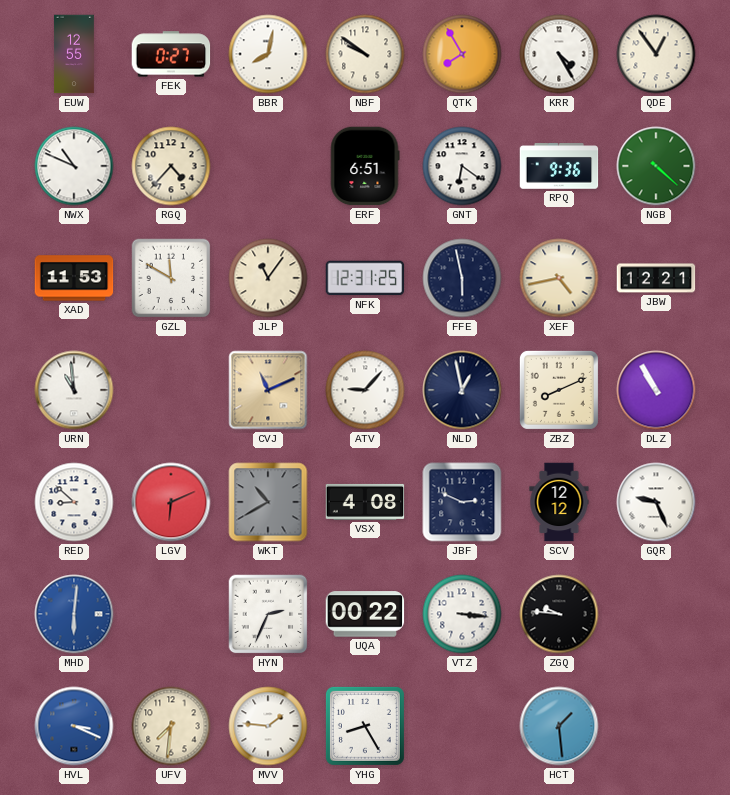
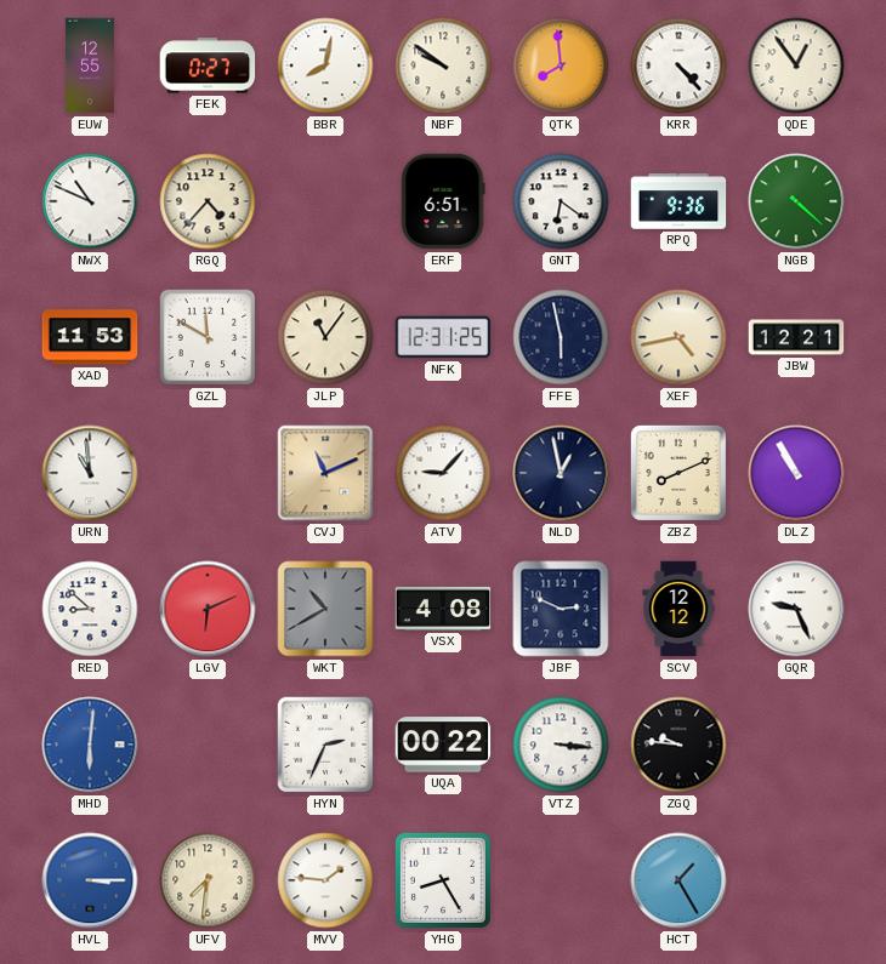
QTK: 7:55 -> 7:59
KRR: 4:25 -> 4:23
HVL: 3:19 -> 3:15
HCT: 1:29 -> 1:25
